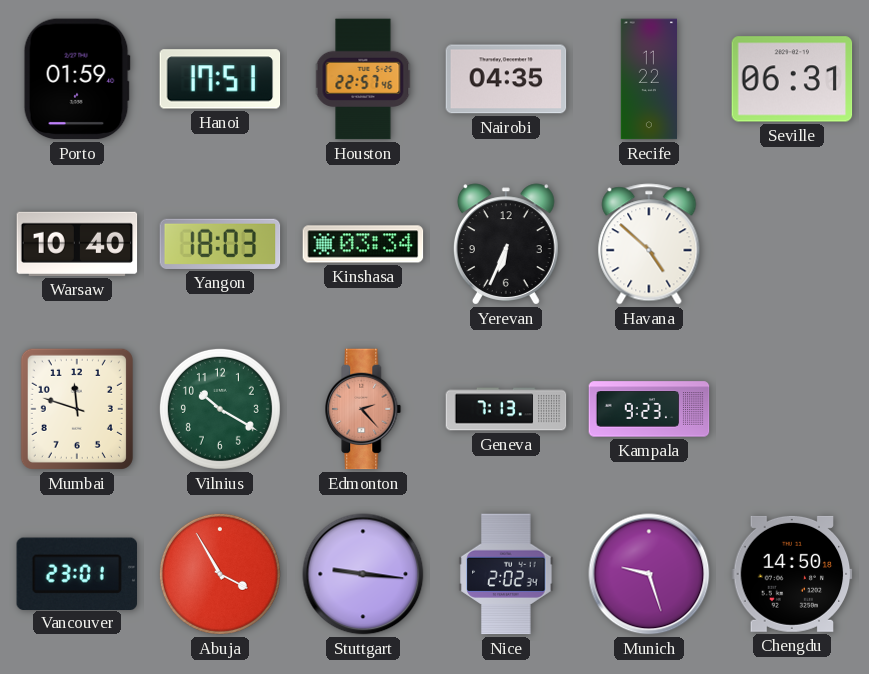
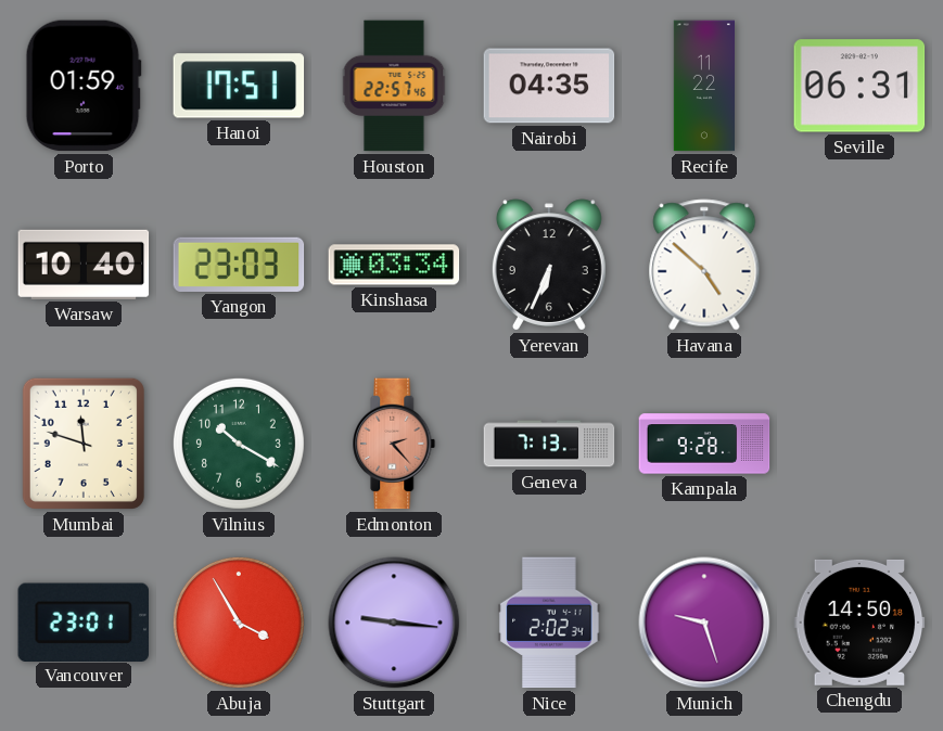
Yangon: 18:03 -> 23:03
Kampala: 9:23 -> 9:28
